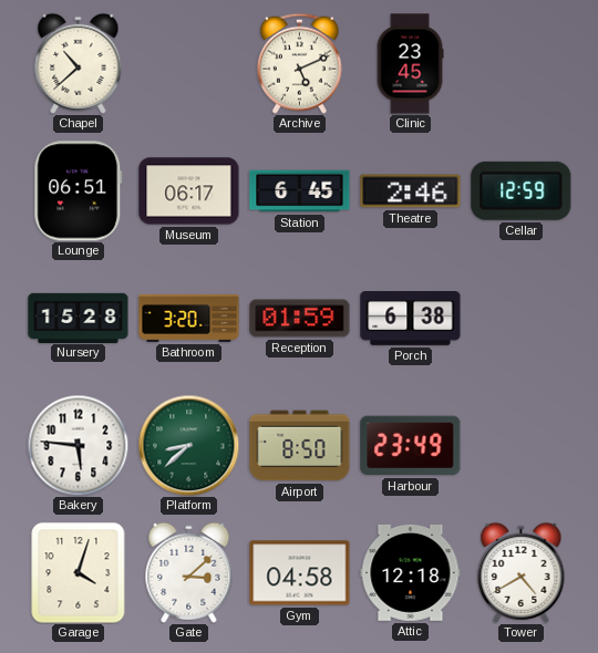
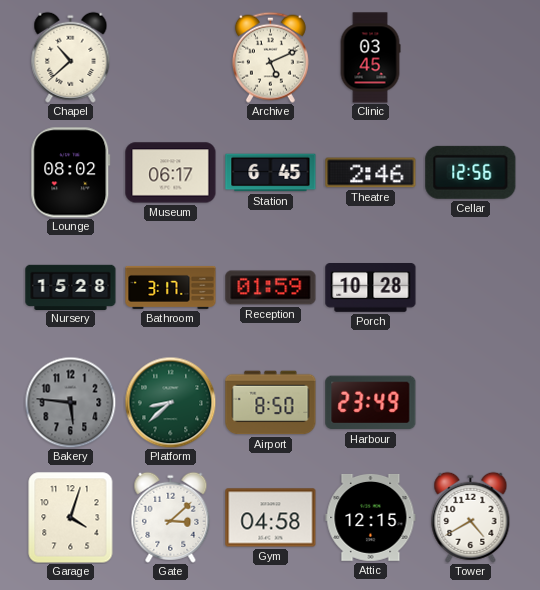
Clinic: 23:45 -> 03:45
Lounge: 06:51 -> 08:02
Cellar: 12:59 -> 12:56
Bathroom: 3:20 -> 3:17
Porch: 6:38 -> 10:28
Bakery dial: white -> grey
Attic: 12:18 -> 12:15
